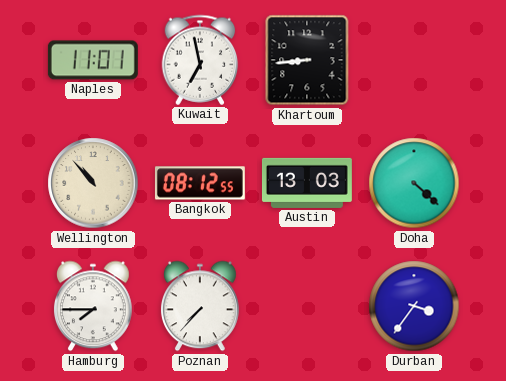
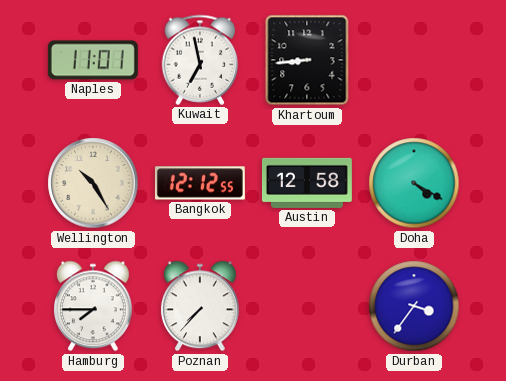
Wellington: 10:53 -> 10:25
Bangkok: 08:12 -> 12:12
Austin: 13:03 -> 12:58
Doha: 4:22 -> 4:20
